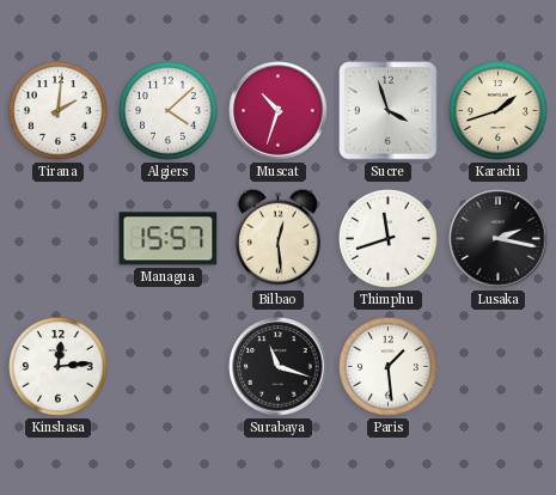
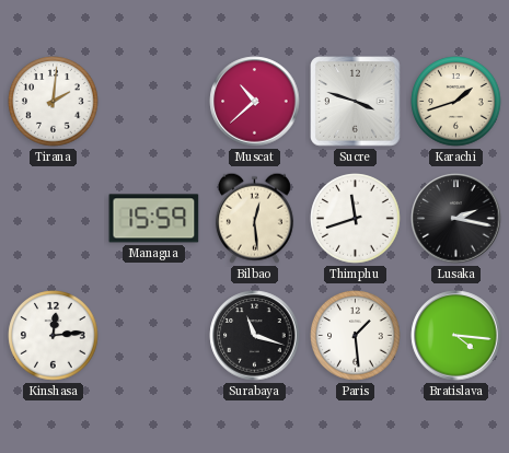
Algiers: 4:08 -> none
Muscat: 10:33 -> 10:38
Sucre: 3:57 -> 3:48
Managua: 15:57 -> 15:59
Bratislava: none -> 4:16
